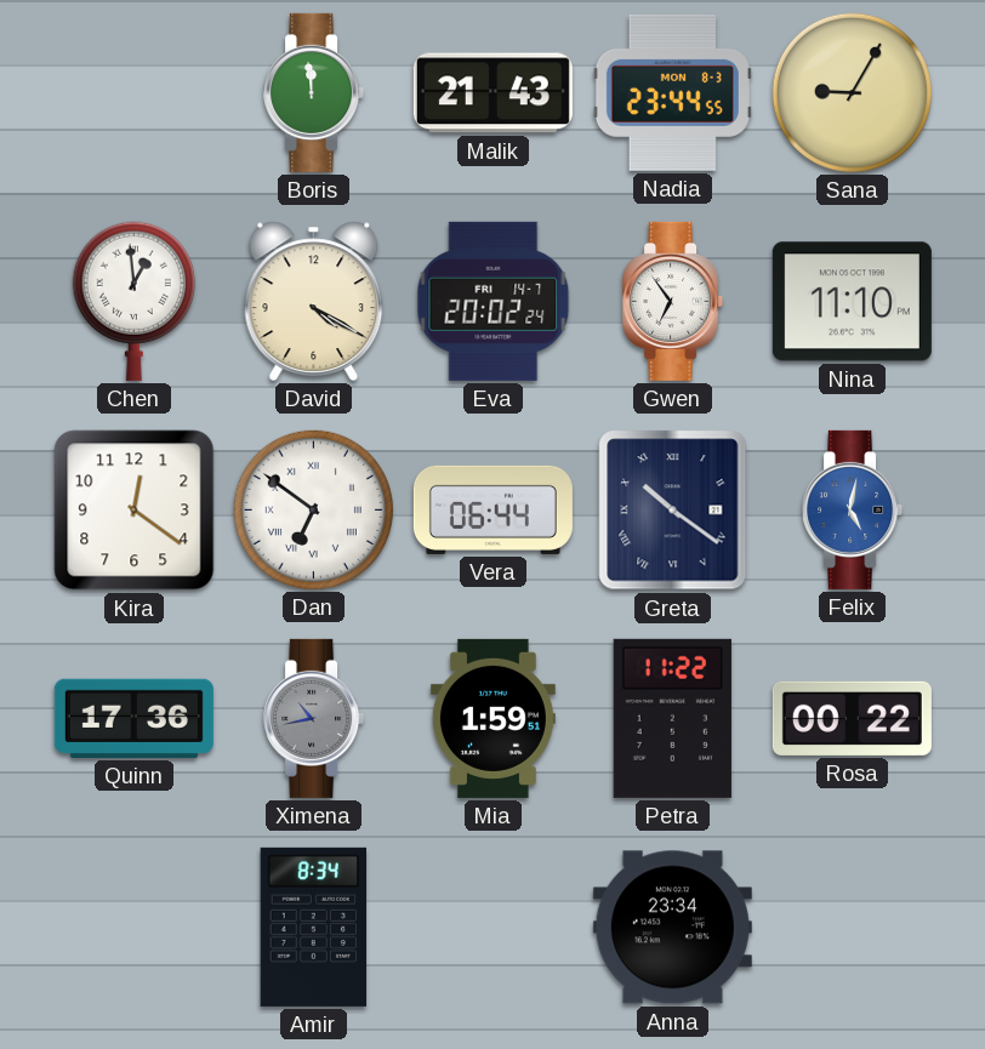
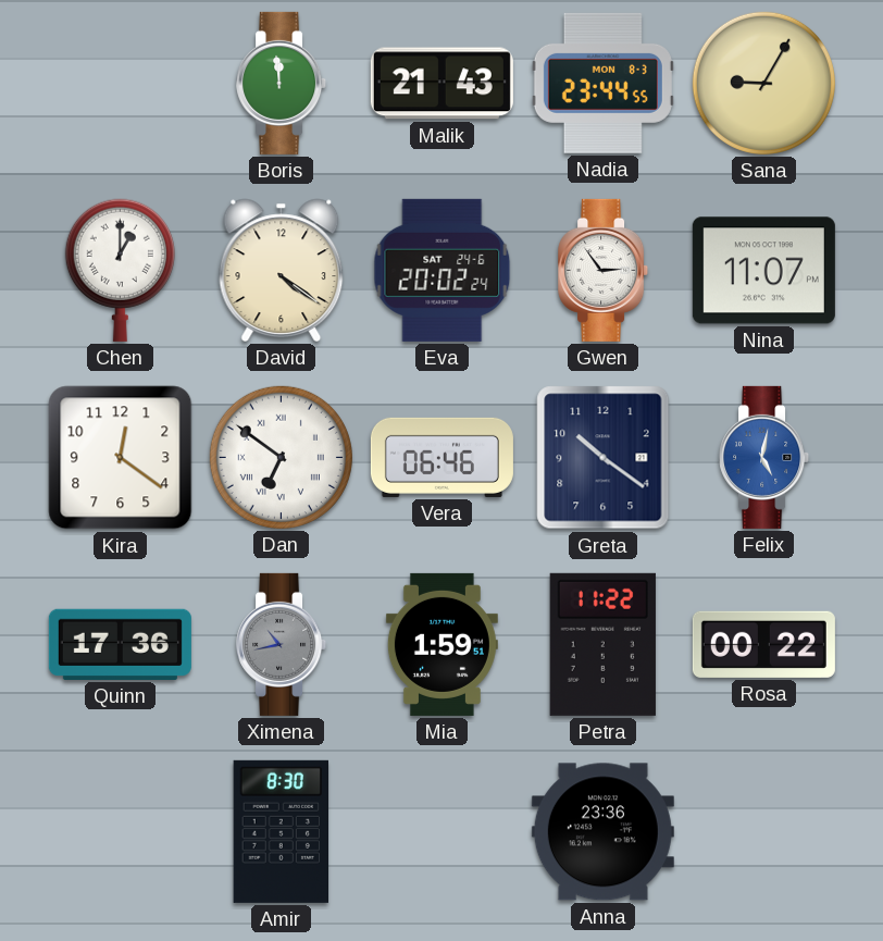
Chen: 12:59 -> 1:00
David: 4:20 -> 4:21
Eva date: FRI 14-7 -> SAT 24-6
Gwen: 6:54 -> 2:54
Nina: 11:10 -> 11:07
Vera: 06:44 -> 06:46
Greta numerals: Roman -> Arabic
Amir: 8:34 -> 8:30
Anna: 23:34 -> 23:36
